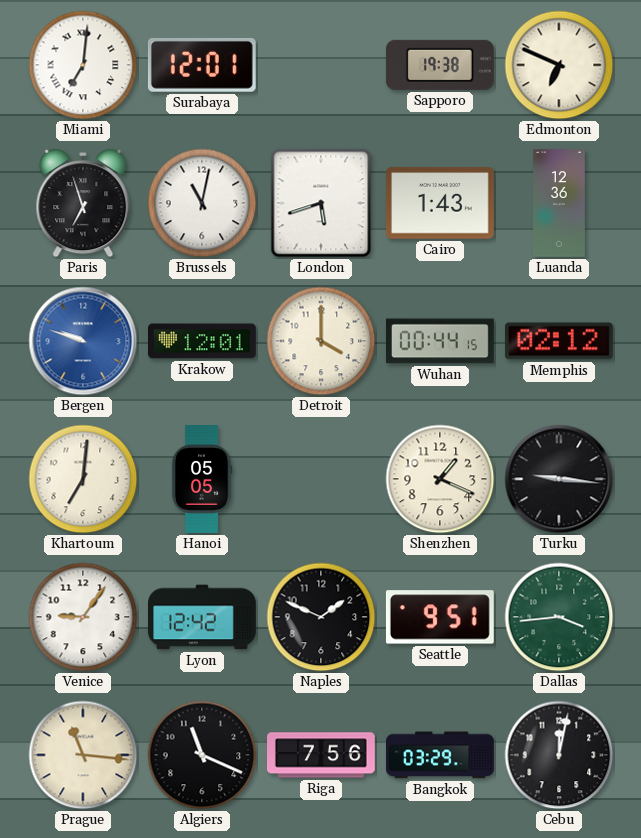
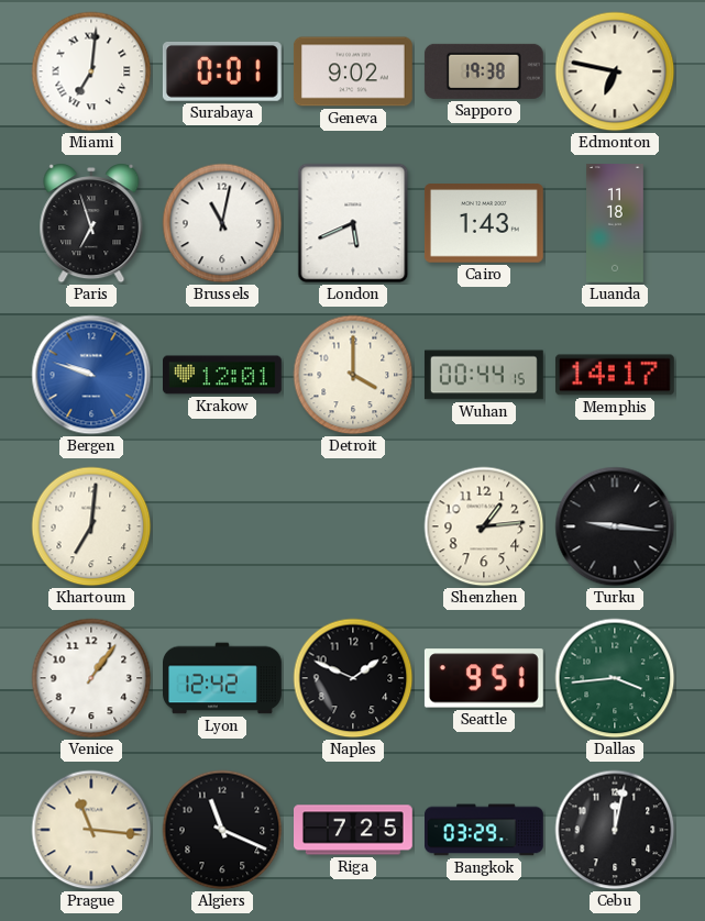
Surabaya: 12:01 -> 0:01
Geneva: none -> 9:02
Edmonton: 6:49 -> 6:47
London: 5:42 -> 5:41
Luanda: 12:36 -> 11:18
Memphis: 02:12 -> 14:17
Hanoi: 05:05 -> none
Shenzhen: 1:19 -> 1:14
Venice: 9:06 -> 1:06
Riga: 7:56 -> 7:25
